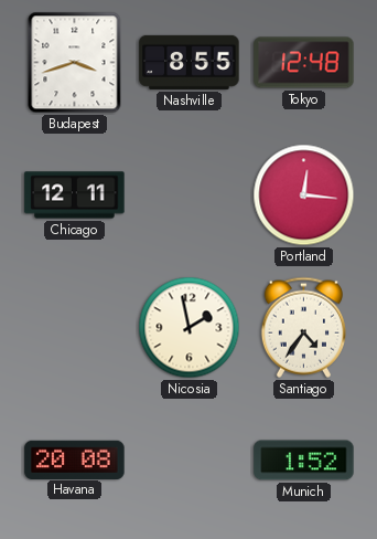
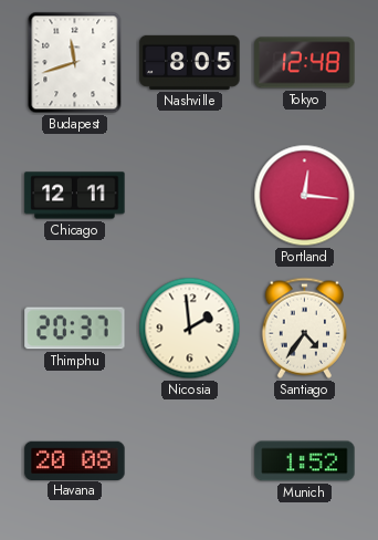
Budapest: 3:42 -> 11:42
Nashville: 8:55 -> 8:05
Thimphu: none -> 20:37
Nicosia: 1:58 -> 1:59
